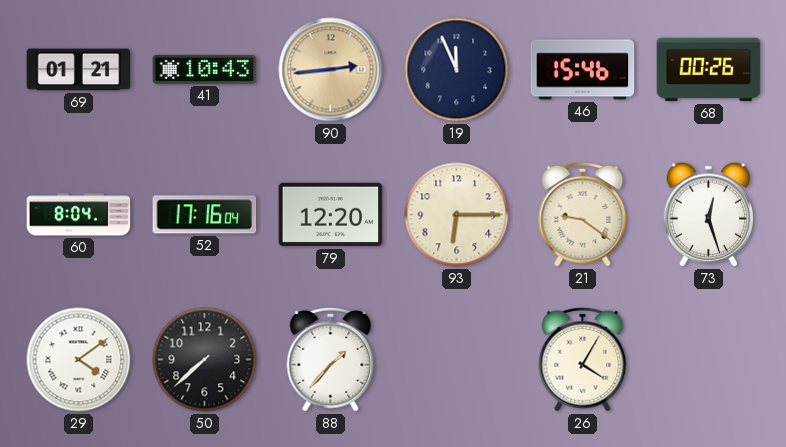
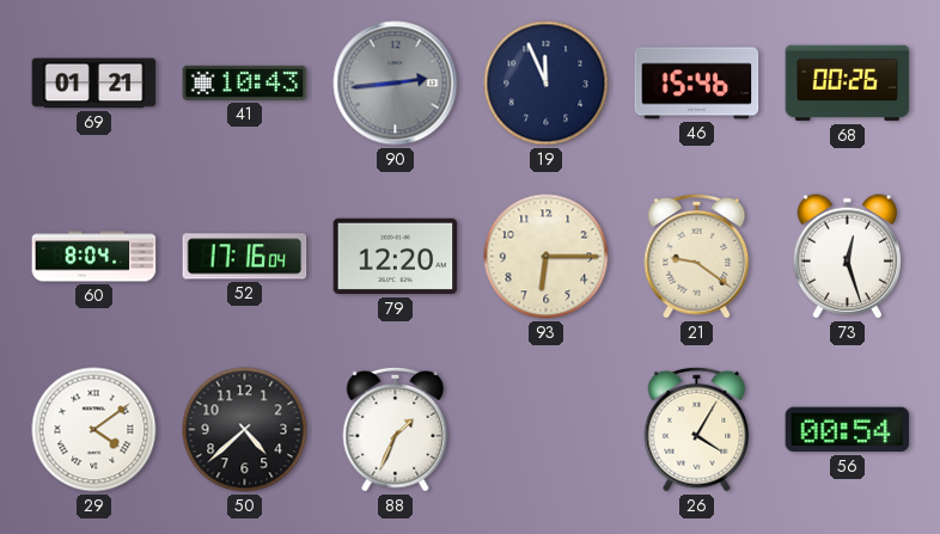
90 dial: champagne -> grey
50: 7:38 -> 4:38
88: 1:37 -> 1:34
56: none -> 00:54
